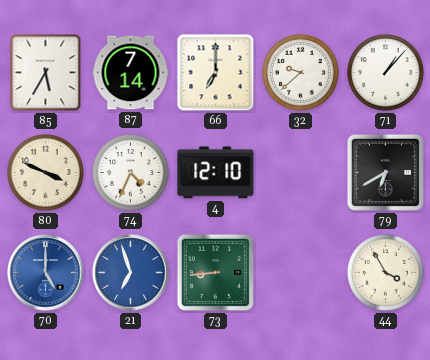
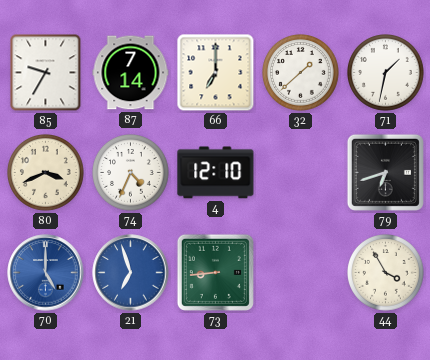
85: 5:35 -> 9:35
32: 9:38 -> 1:38
71: 1:07 -> 1:32
80: 3:49 -> 3:41
79: 6:40 -> 6:42
